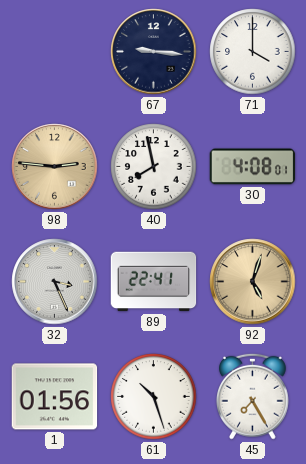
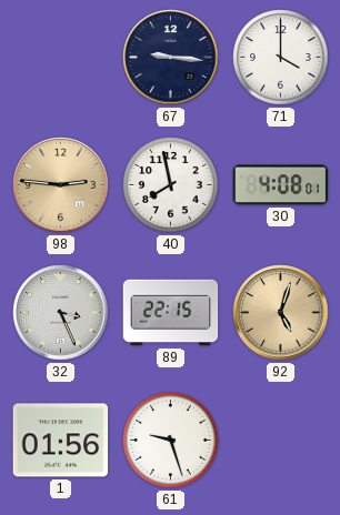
89: 22:41 -> 22:15
61: 10:27 -> 9:27
45: 7:25 -> none
